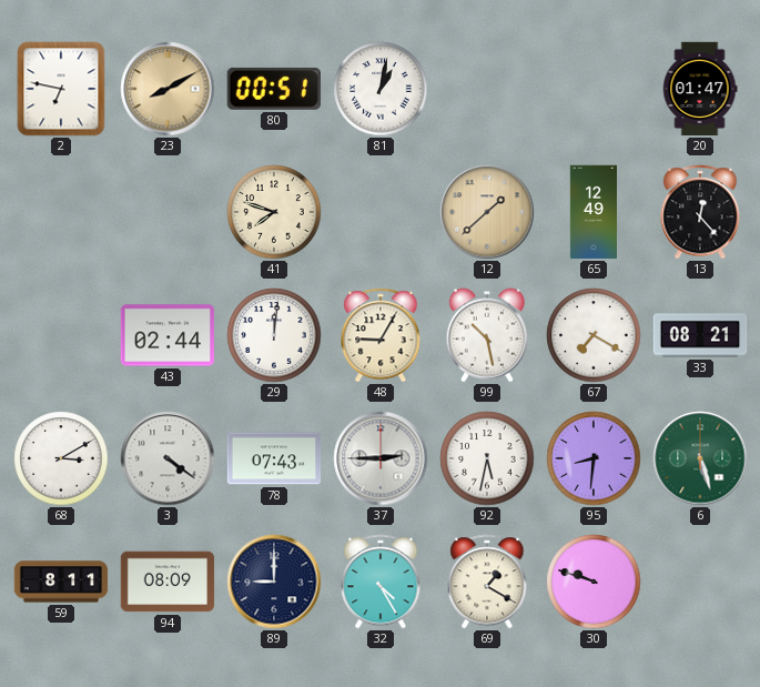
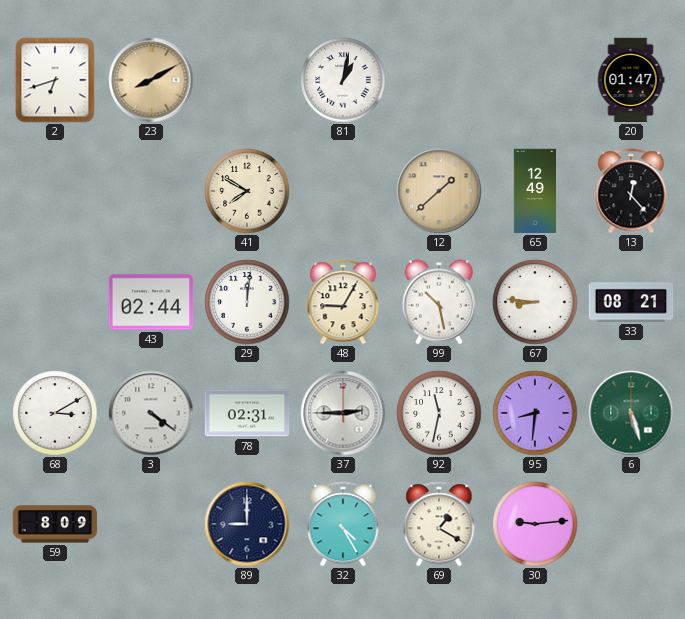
2: 6:47 -> 6:42
80: 00:51 -> none
41: 7:48 -> 7:50
67: 7:20 -> 8:46
78: 07:43 -> 02:31
92: 5:32 -> 11:32
59: 8:11 -> 8:09
94: 08:09 -> none
30: 9:48 -> 9:14
